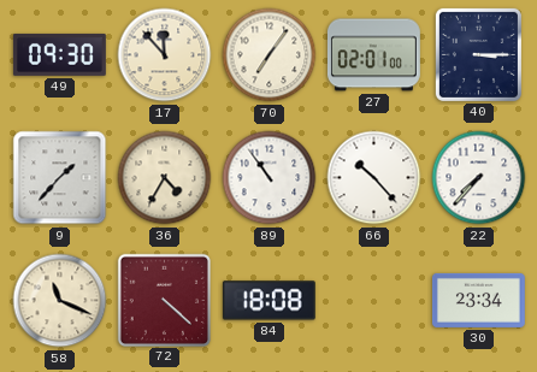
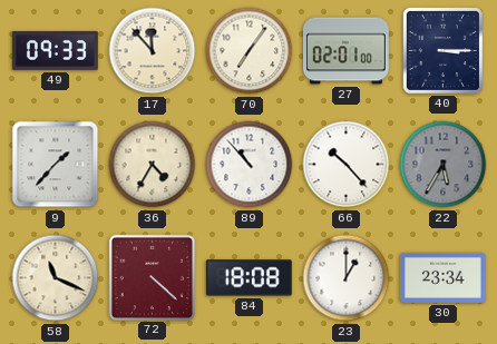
49: 09:30 -> 09:33
89: 10:54 -> 10:53
22: 7:37 -> 5:35
22 dial: white -> grey
23: none -> 1:00
